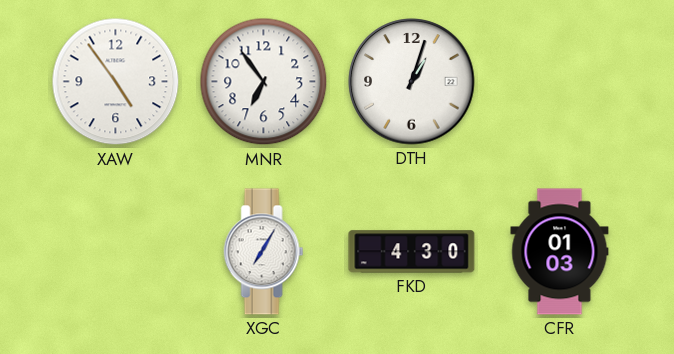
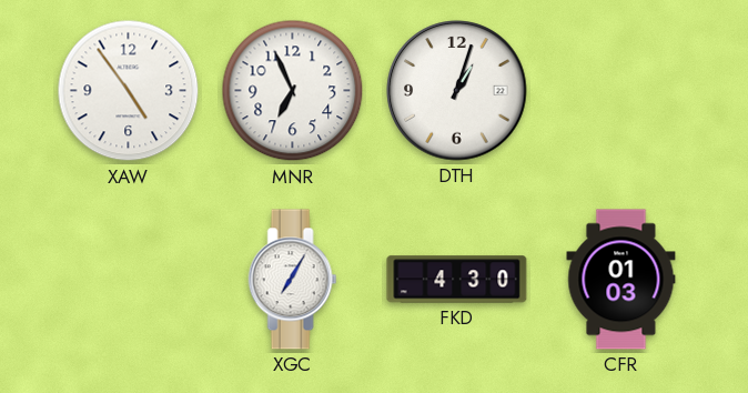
MNR: 6:54 -> 6:56
